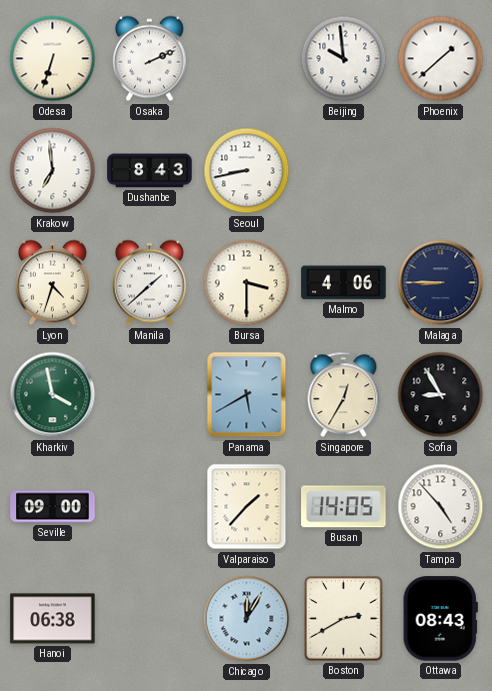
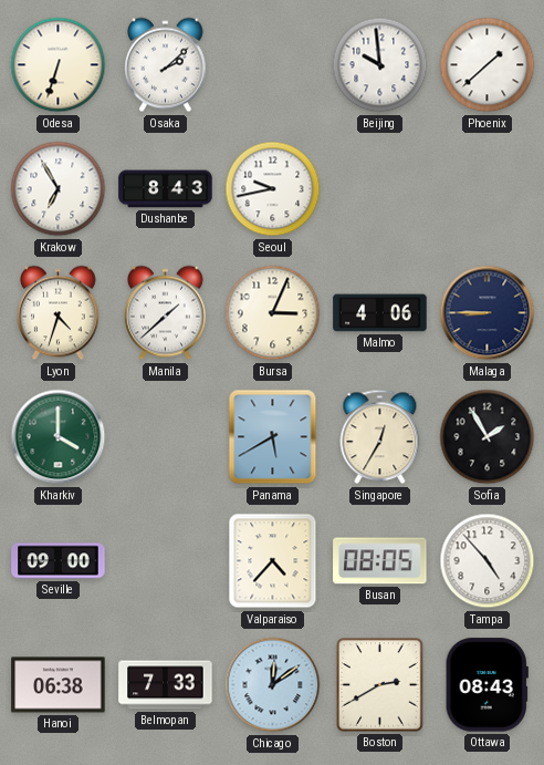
Osaka: 2:11 -> 2:08
Krakow: 6:59 -> 6:55
Seoul: 8:43 -> 9:43
Bursa: 3:30 -> 3:04
Kharkiv: 3:58 -> 4:00
Sofia: 8:55 -> 1:55
Valparaiso: 1:37 -> 4:37
Busan: 14:05 -> 08:05
Belmopan: none -> 7:33
Chicago: 12:05 -> 12:09
